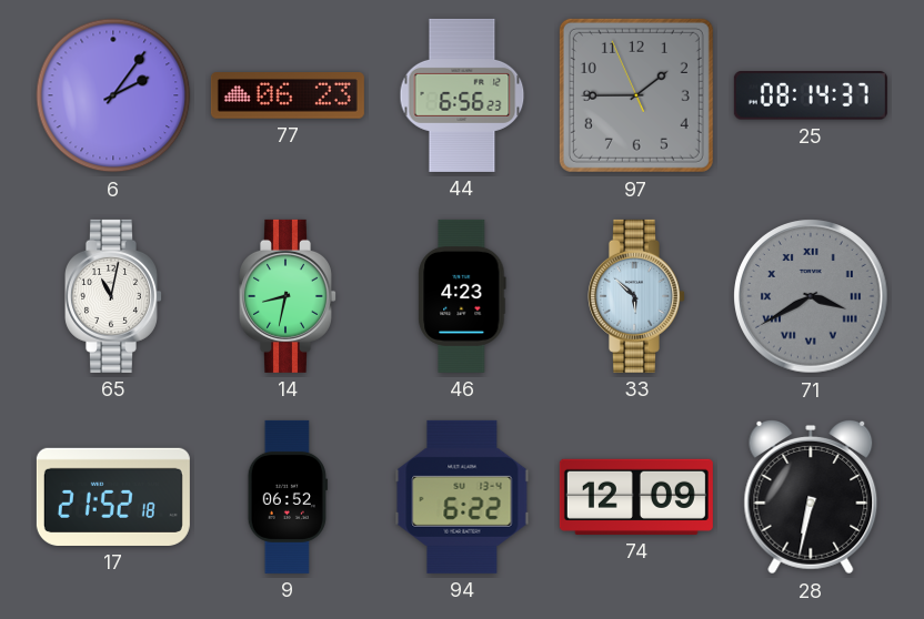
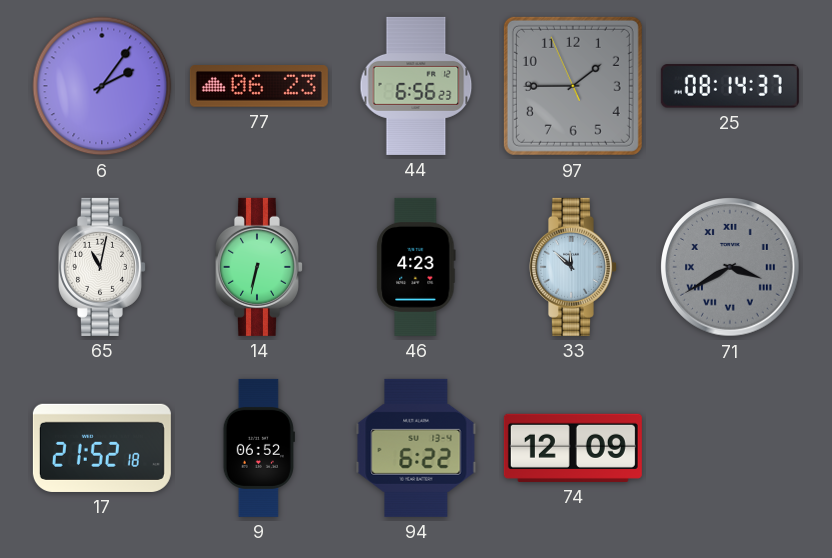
14: 8:32 -> 6:32
33: 5:52 -> 11:52
28: 6:32 -> none
